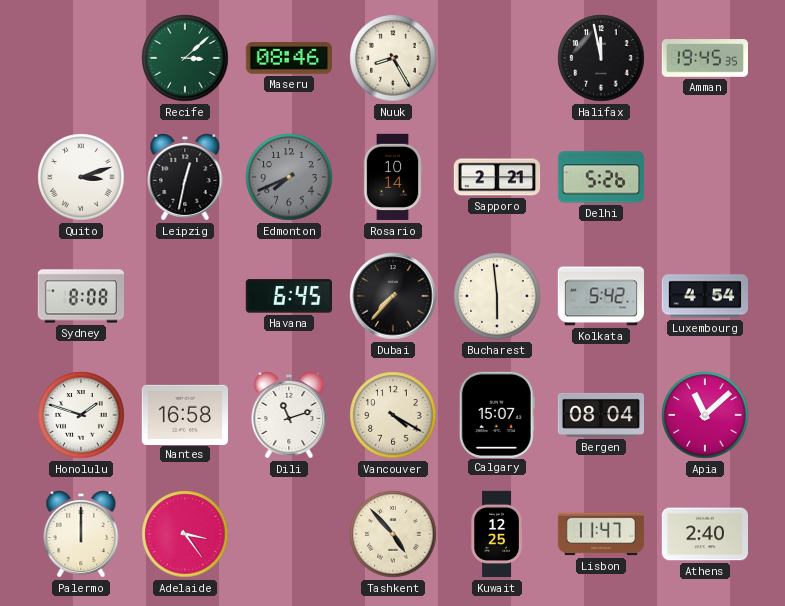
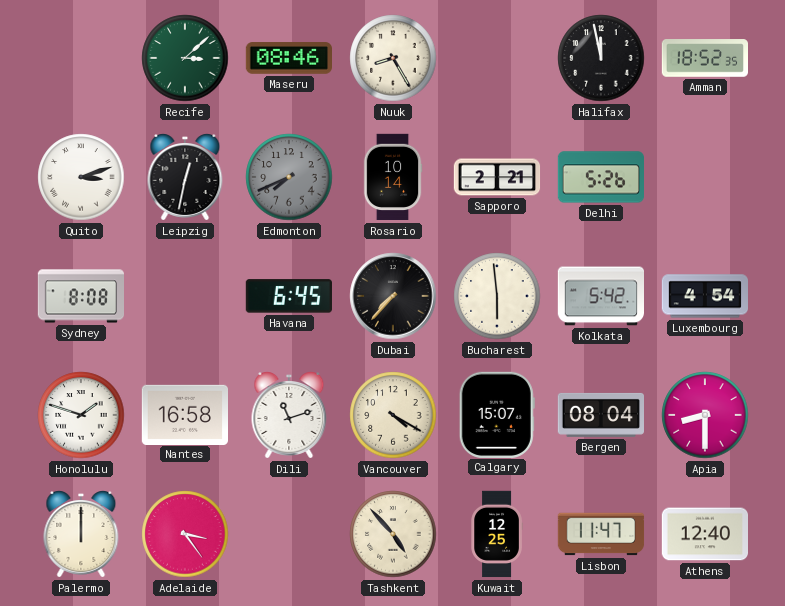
Amman: 19:45 -> 18:52
Apia: 11:08 -> 8:30
Athens: 2:40 -> 12:40
